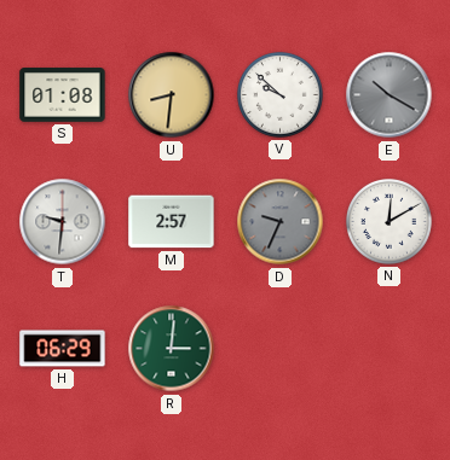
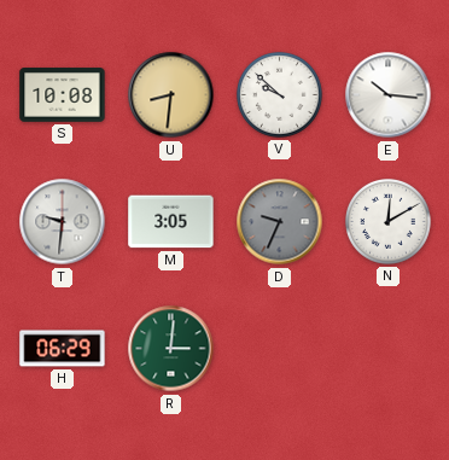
S: 01:08 -> 10:08
E: 10:20 -> 10:16
E dial: grey -> white
M: 2:57 -> 3:05
